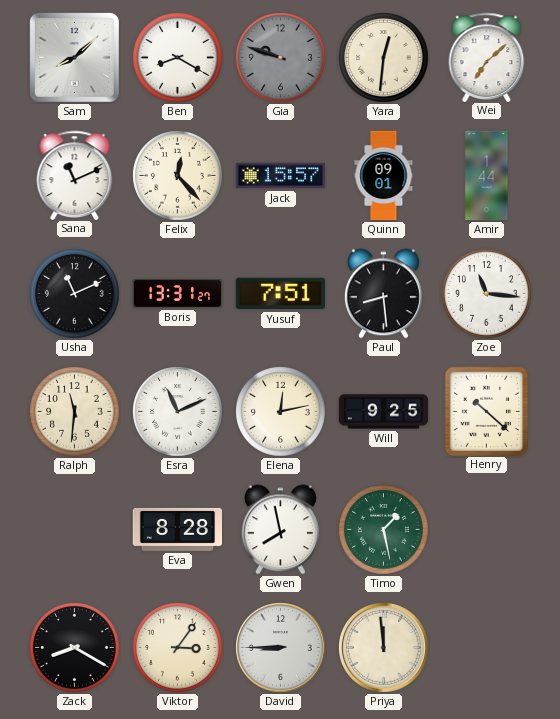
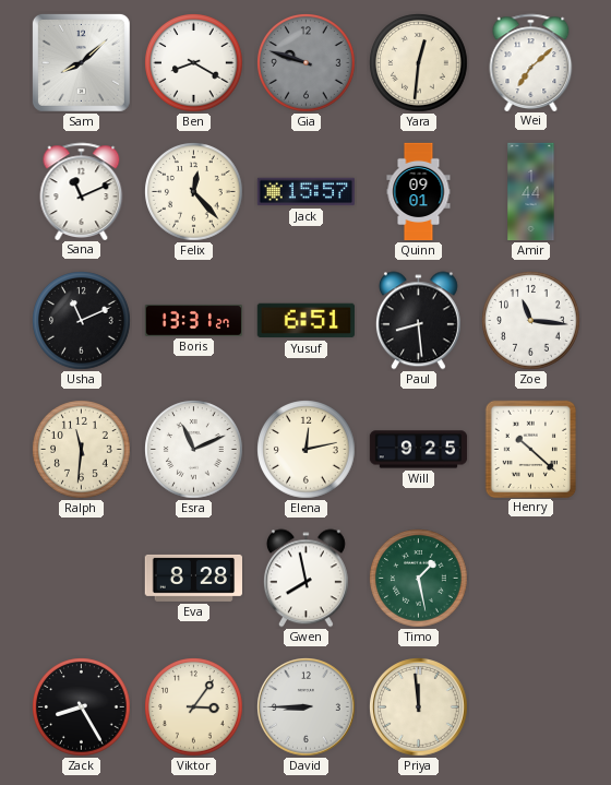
Yusuf: 7:51 -> 6:51
Zack: 8:20 -> 8:25
